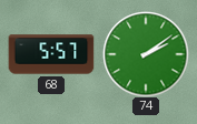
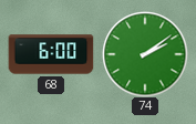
68: 5:57 -> 6:00
